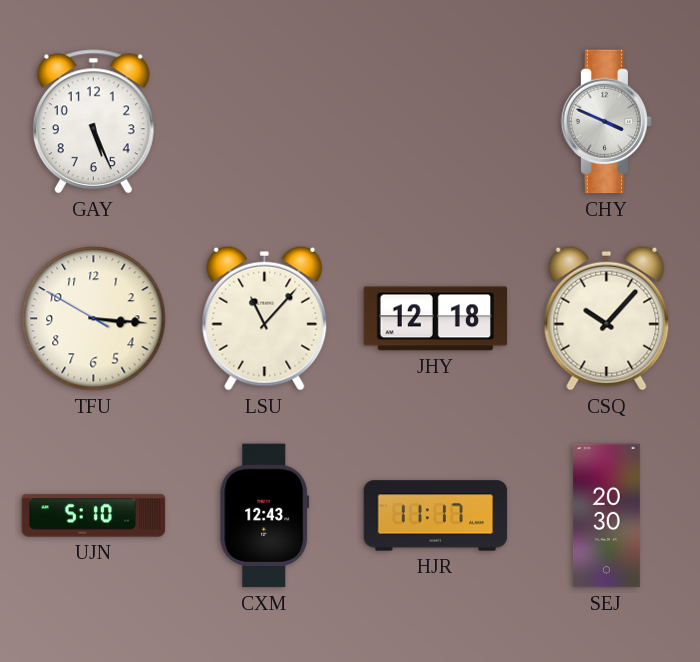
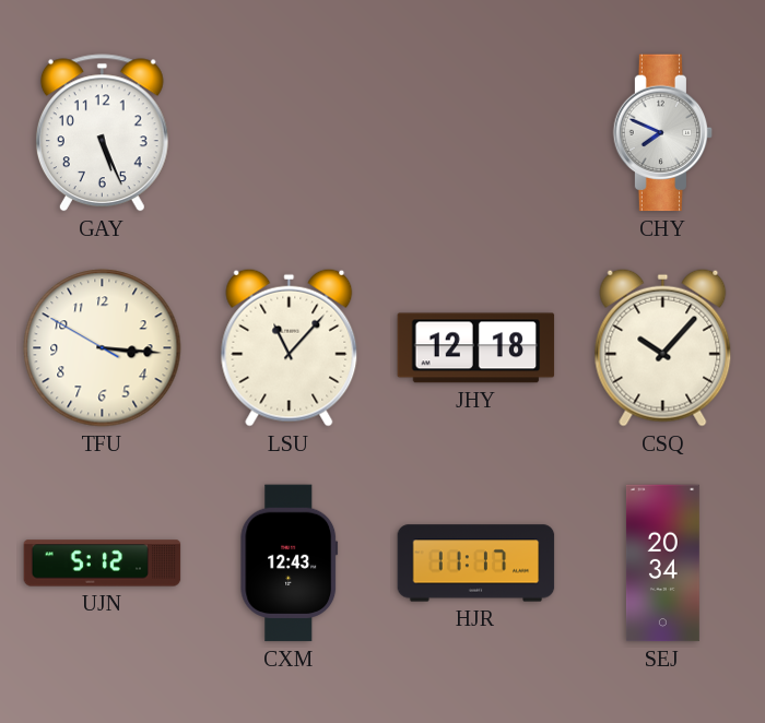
CHY: 3:49 -> 7:49
UJN: 5:10 -> 5:12
SEJ: 20:30 -> 20:34
